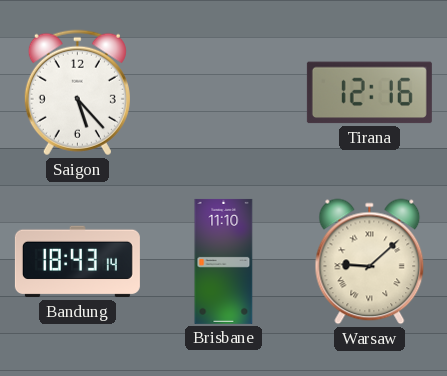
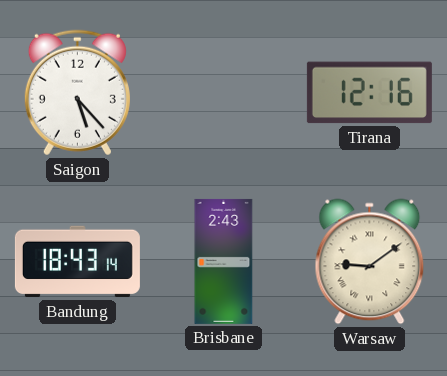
Brisbane: 11:10 -> 2:43
Warsaw: 9:08 -> 9:09
